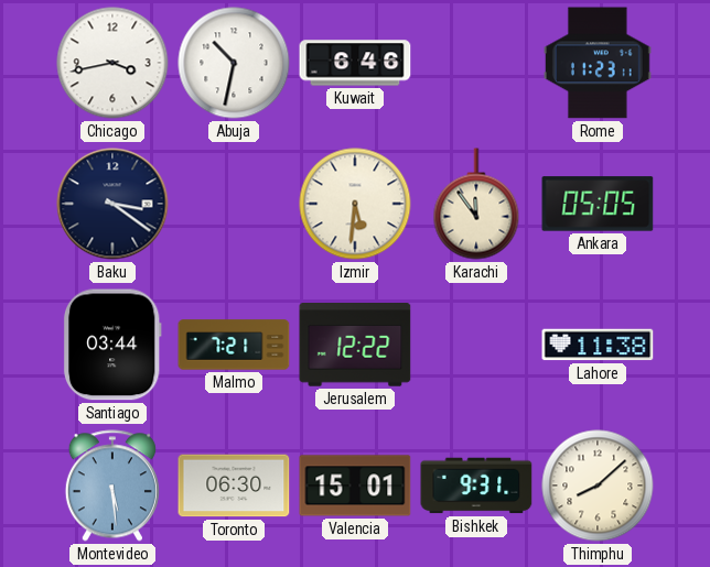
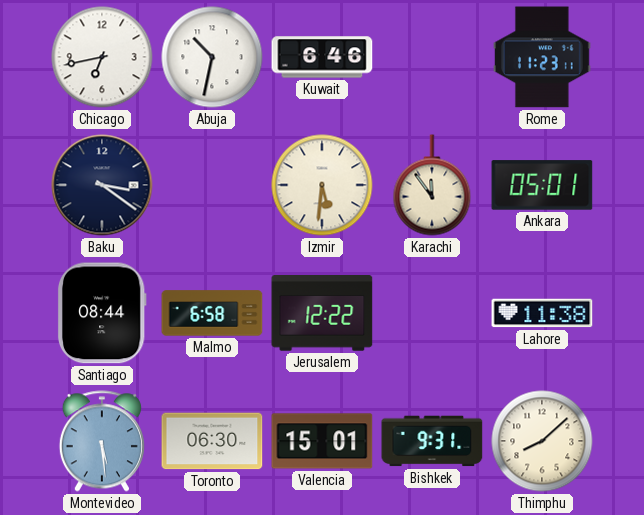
Chicago: 3:43 -> 6:43
Ankara: 05:05 -> 05:01
Santiago: 03:44 -> 08:44
Malmo: 7:21 -> 6:58
